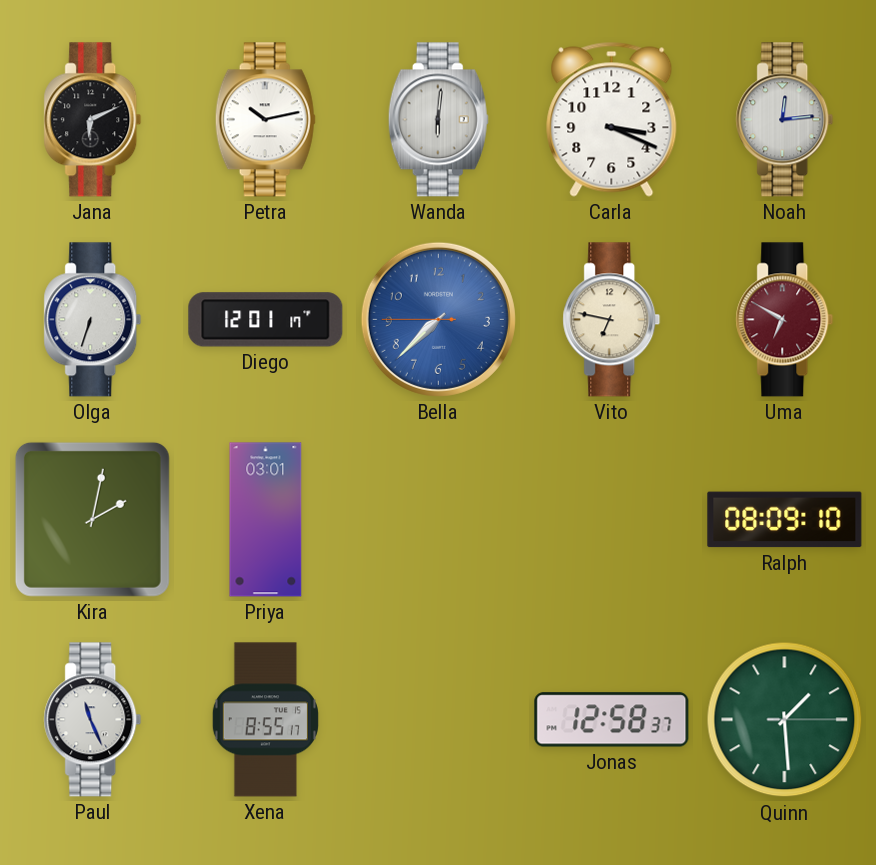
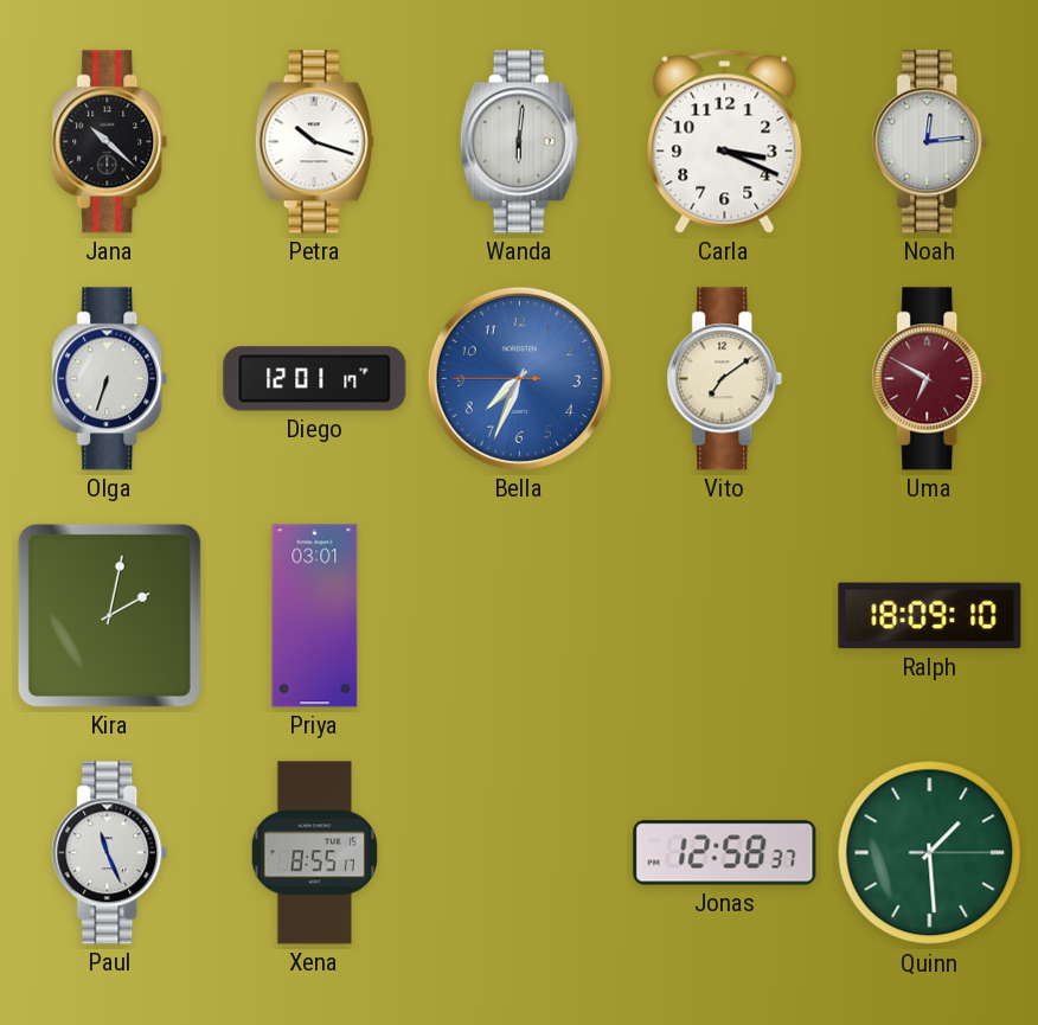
Jana: 6:11 -> 10:22
Petra: 10:13 -> 10:18
Bella: 7:37 -> 7:33
Vito: 6:47 -> 7:09
Ralph: 08:09 -> 18:09
